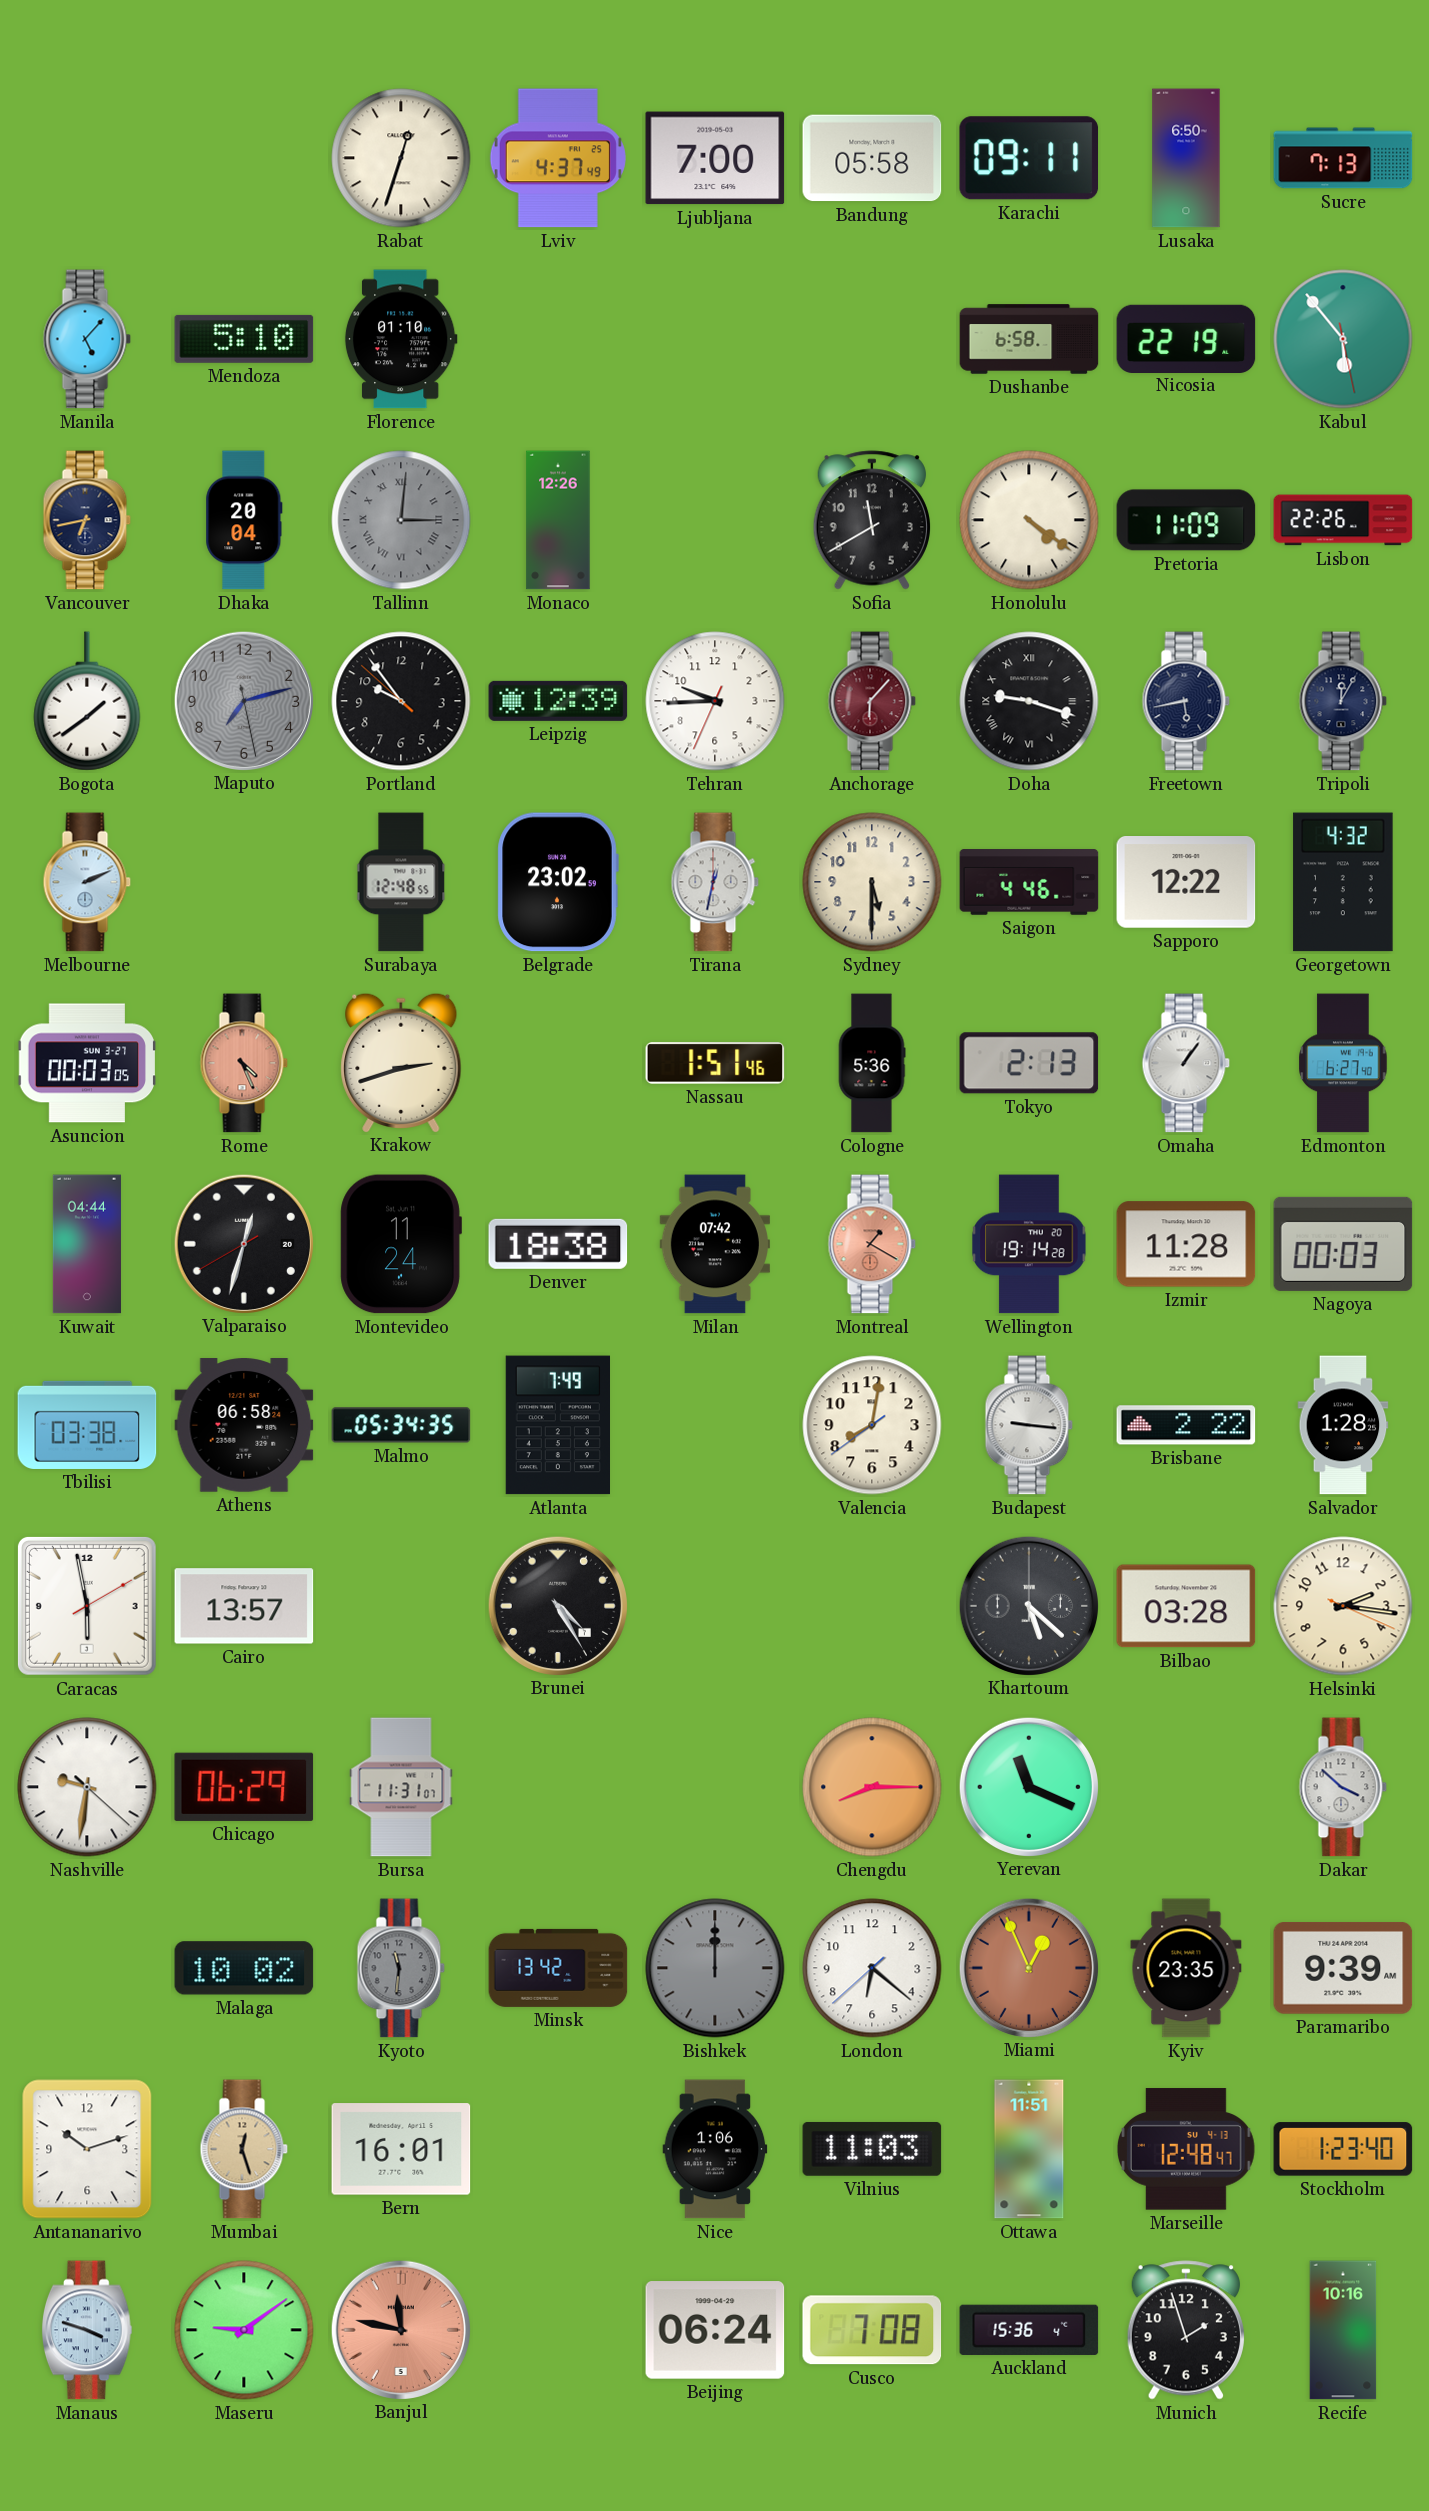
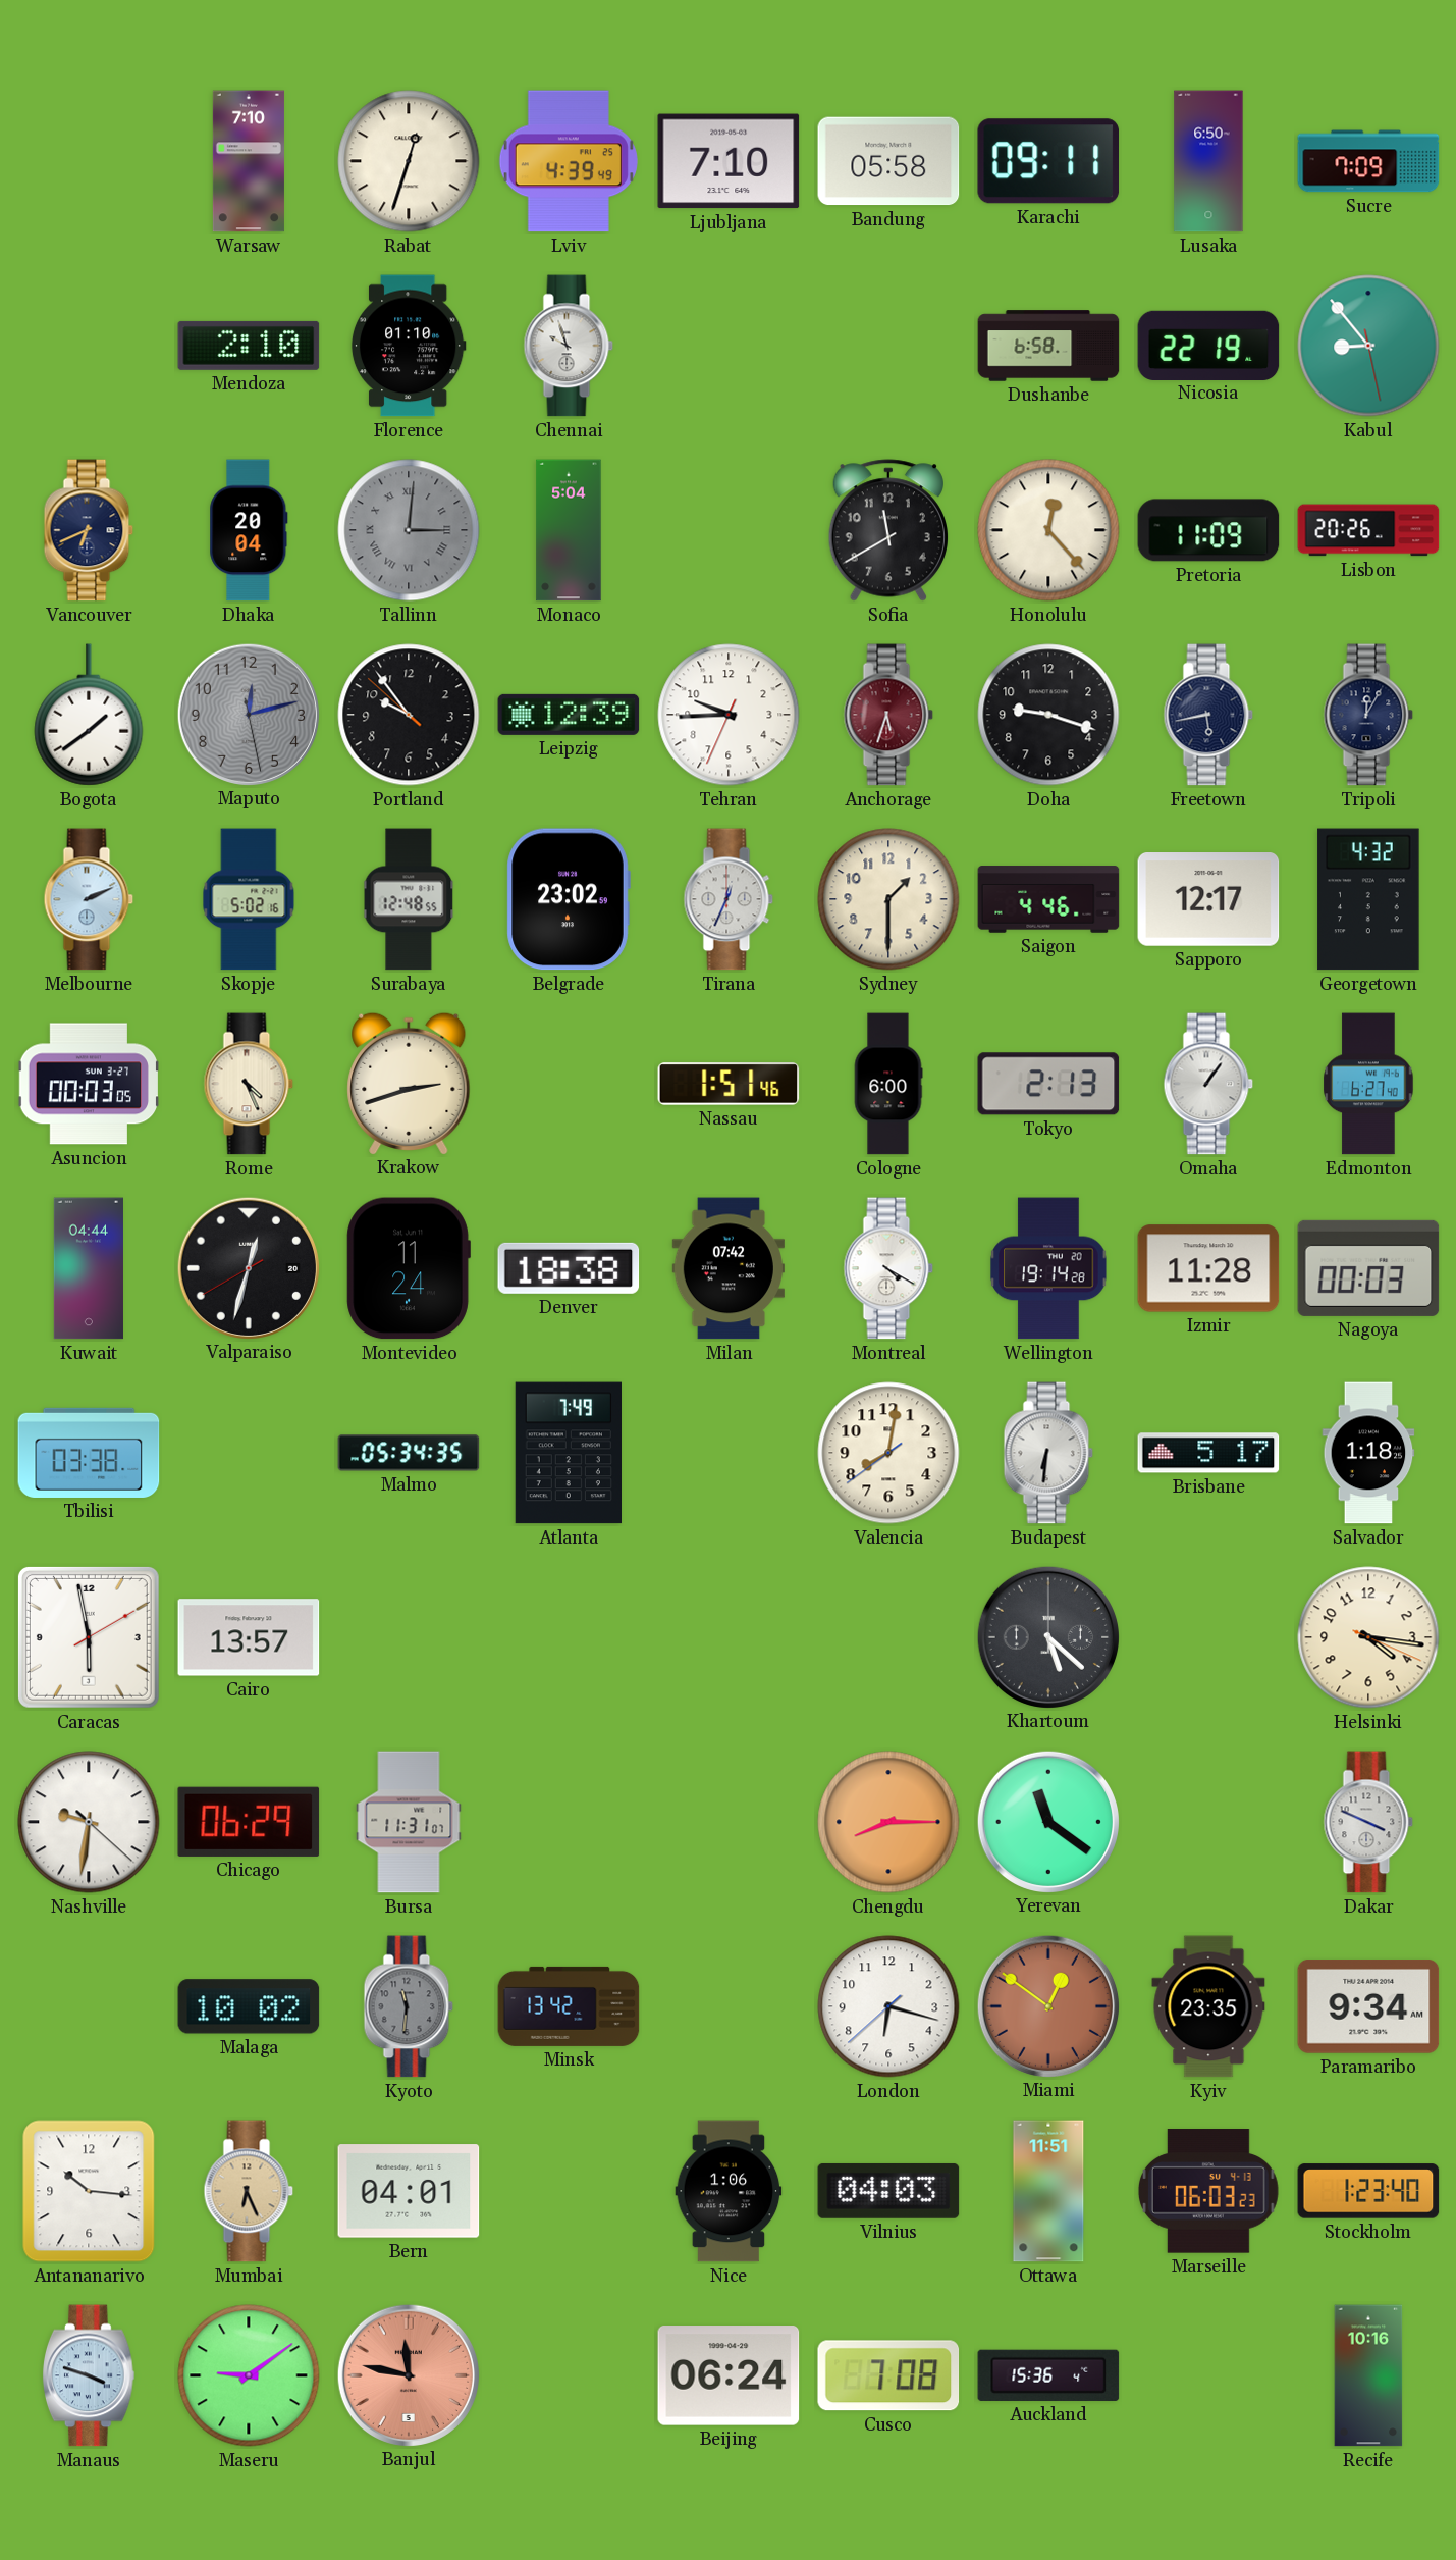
Warsaw: none -> 7:10
Lviv: 4:37 -> 4:39
Ljubljana: 7:00 -> 7:10
Sucre: 7:13 -> 7:09
Manila: 5:07 -> none
Mendoza: 5:10 -> 2:10
Chennai: none -> 9:57
Kabul: 5:53 -> 8:53
Vancouver: 6:43 -> 6:41
Monaco: 12:26 -> 5:04
Honolulu: 4:21 -> 12:23
Lisbon: 22:26 -> 20:26
Maputo: 7:12 -> 12:12
Anchorage: 6:07 -> 5:33
Doha numerals: Roman -> Arabic
Skopje: none -> 5:02
Tirana: 12:32 -> 12:34
Sydney: 5:30 -> 1:30
Sapporo: 12:22 -> 12:17
Rome dial: salmon -> cream
Cologne: 5:36 -> 6:00
Montreal: 1:20 -> 4:20
Montreal dial: salmon -> white
Athens: 06:58 -> none
Budapest: 9:16 -> 6:31
Brisbane: 2:22 -> 5:17
Salvador: 1:28 -> 1:18
Brunei: 4:25 -> none
Bilbao: 03:28 -> none
Helsinki: 2:16 -> 4:16
Yerevan: 11:19 -> 11:21
Dakar: 3:52 -> 3:49
Bishkek: 12:00 -> none
London: 6:21 -> 6:17
Miami: 12:56 -> 12:51
Paramaribo: 9:39 -> 9:34
Antananarivo: 10:12 -> 10:16
Mumbai: 12:27 -> 6:26
Bern: 16:01 -> 04:01
Vilnius: 11:03 -> 04:03
Marseille: 12:48 -> 06:03
Munich: 1:57 -> none
